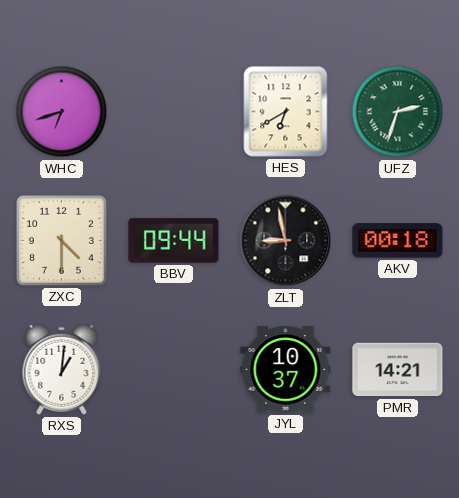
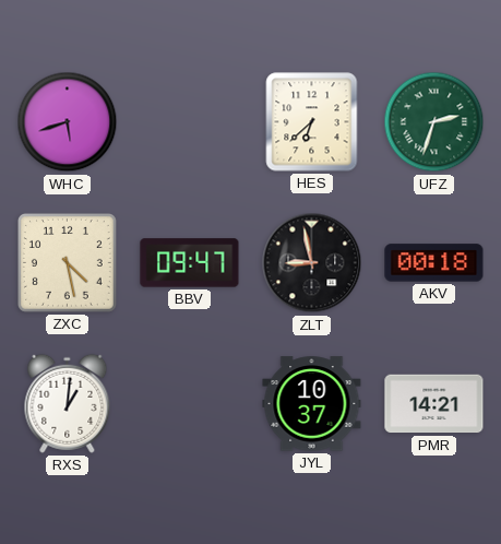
WHC: 6:42 -> 5:42
HES: 6:40 -> 6:38
ZXC: 4:30 -> 4:28
BBV: 09:44 -> 09:47
